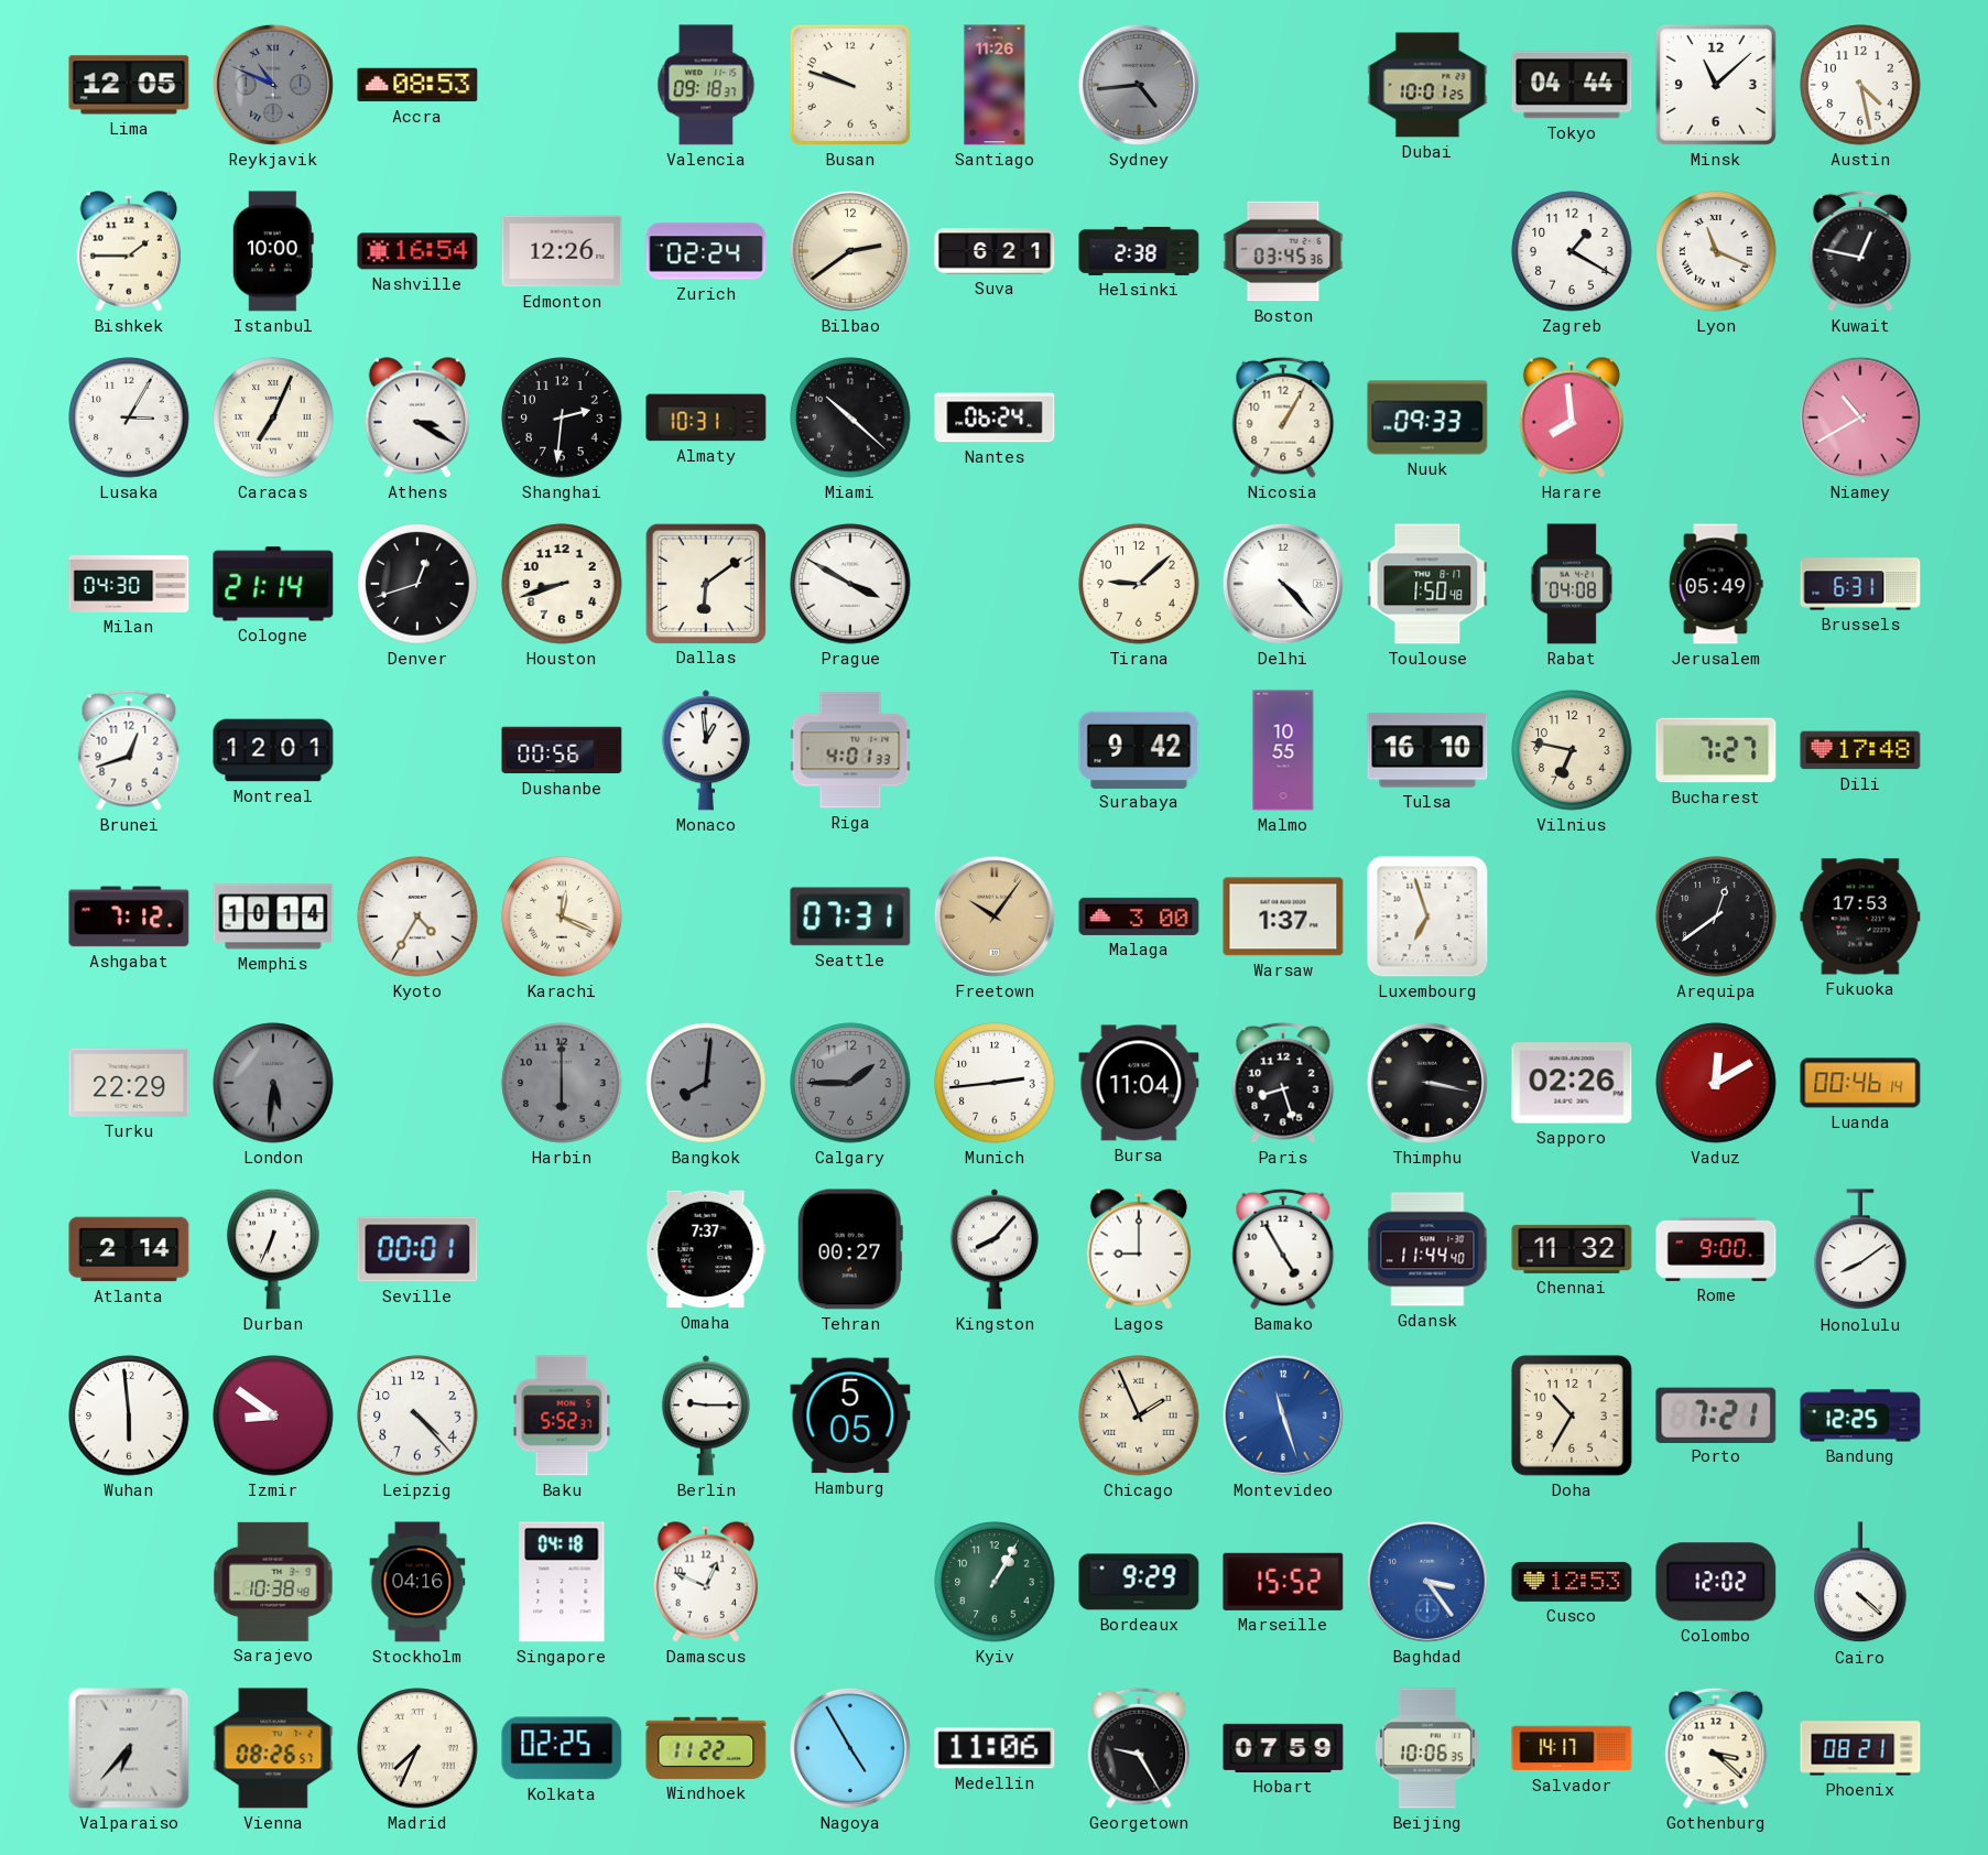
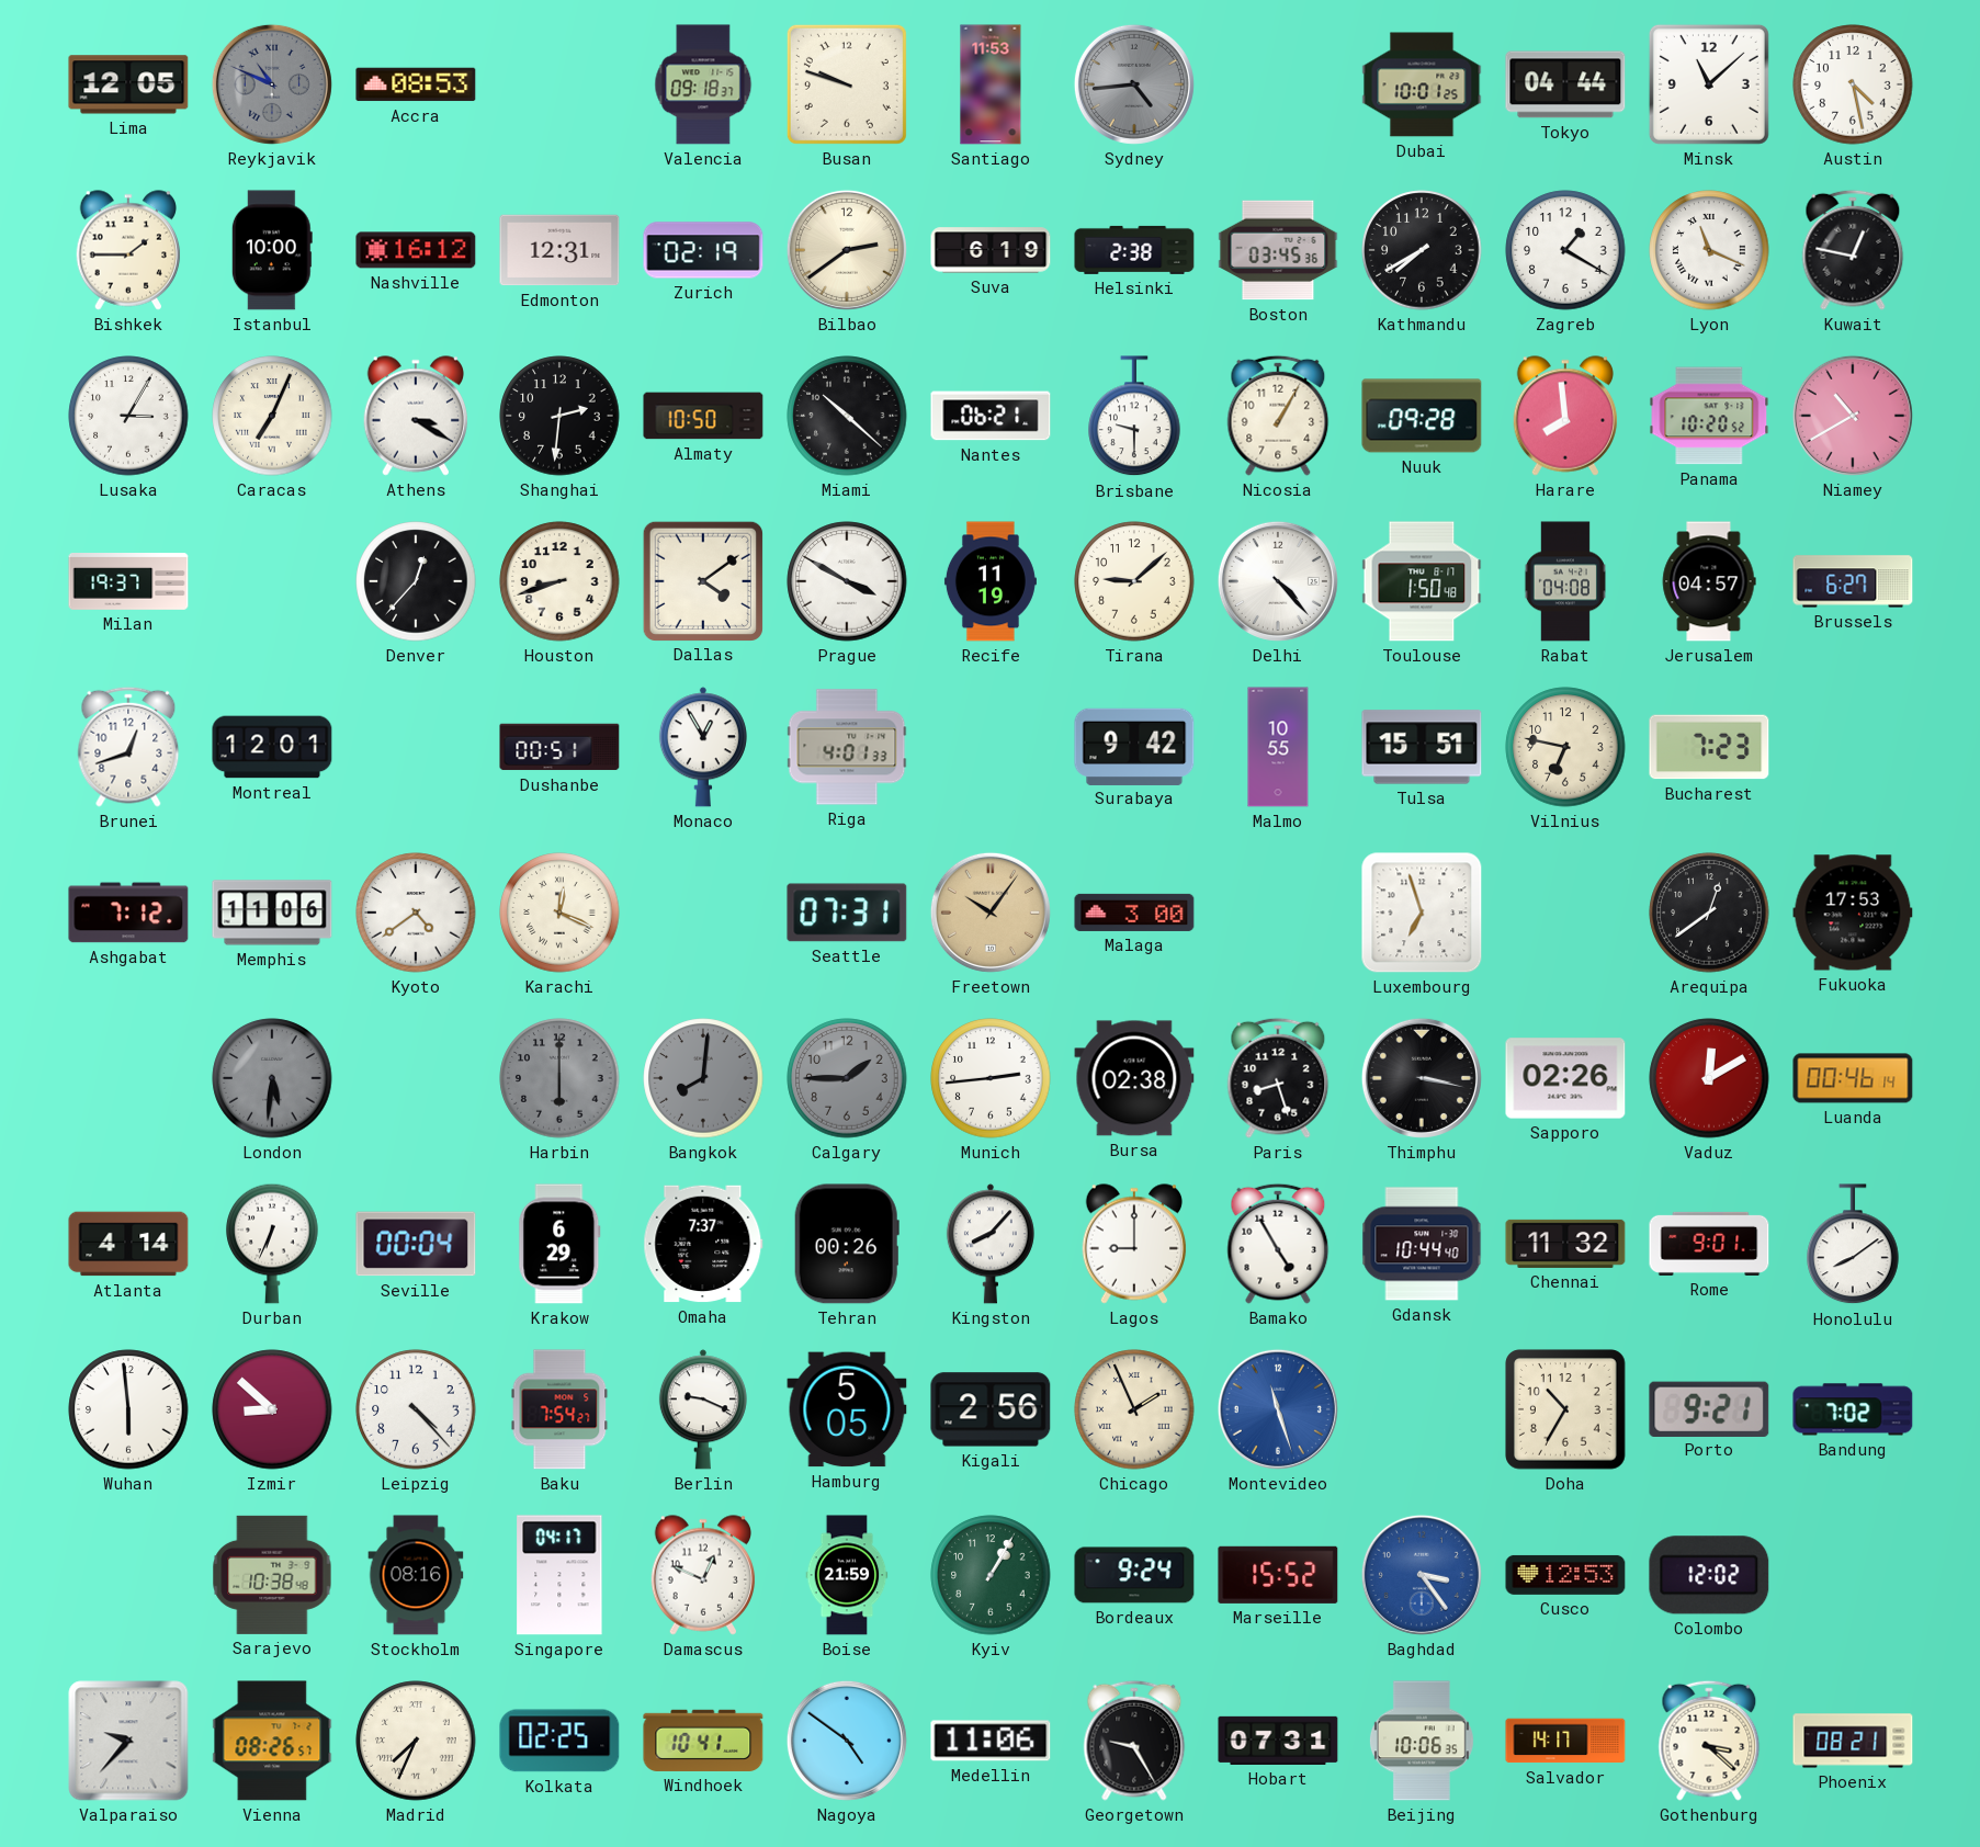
Santiago: 11:26 -> 11:53
Nashville: 16:54 -> 16:12
Edmonton: 12:26 -> 12:31
Zurich: 02:24 -> 02:19
Suva: 6:21 -> 6:19
Kathmandu: none -> 7:40
Almaty: 10:31 -> 10:50
Nantes: 06:24 -> 06:21
Brisbane: none -> 9:30
Nuuk: 09:33 -> 09:28
Panama: none -> 10:20
Milan: 04:30 -> 19:37
Cologne: 21:14 -> none
Denver: 12:42 -> 12:37
Dallas: 6:09 -> 4:09
Recife: none -> 11:19
Jerusalem: 05:49 -> 04:57
Brussels: 6:31 -> 6:27
Dushanbe: 00:56 -> 00:51
Monaco: 12:59 -> 12:55
Tulsa: 16:10 -> 15:51
Bucharest: 7:27 -> 7:23
Dili: 17:48 -> none
Memphis: 10:14 -> 11:06
Kyoto: 4:35 -> 4:39
Warsaw: 1:37 -> none
Turku: 22:29 -> none
Bursa: 11:04 -> 02:38
Atlanta: 2:14 -> 4:14
Seville: 00:01 -> 00:04
Krakow: none -> 6:29
Tehran: 00:27 -> 00:26
Gdansk: 11:44 -> 10:44
Rome: 9:00 -> 9:01
Izmir: 8:51 -> 8:52
Baku: 5:52 -> 7:54
Berlin: 9:15 -> 9:19
Kigali: none -> 2:56
Porto: 7:21 -> 9:21
Bandung: 12:25 -> 7:02
Stockholm: 04:16 -> 08:16
Singapore: 04:18 -> 04:17
Boise: none -> 21:59
Bordeaux: 9:29 -> 9:24
Cairo: 4:22 -> none
Valparaiso: 6:37 -> 9:37
Windhoek: 11:22 -> 10:41
Nagoya: 4:55 -> 4:51
Hobart: 07:59 -> 07:31
